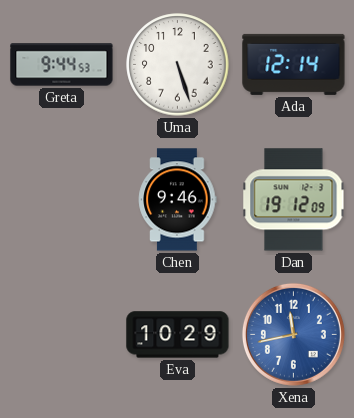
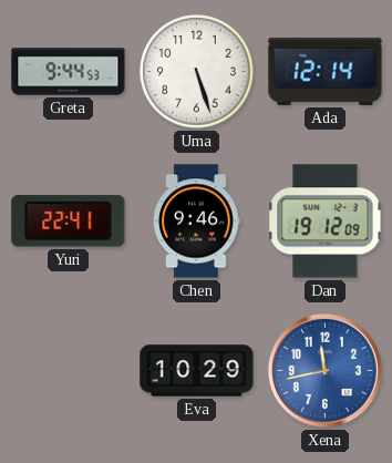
Yuri: none -> 22:41
